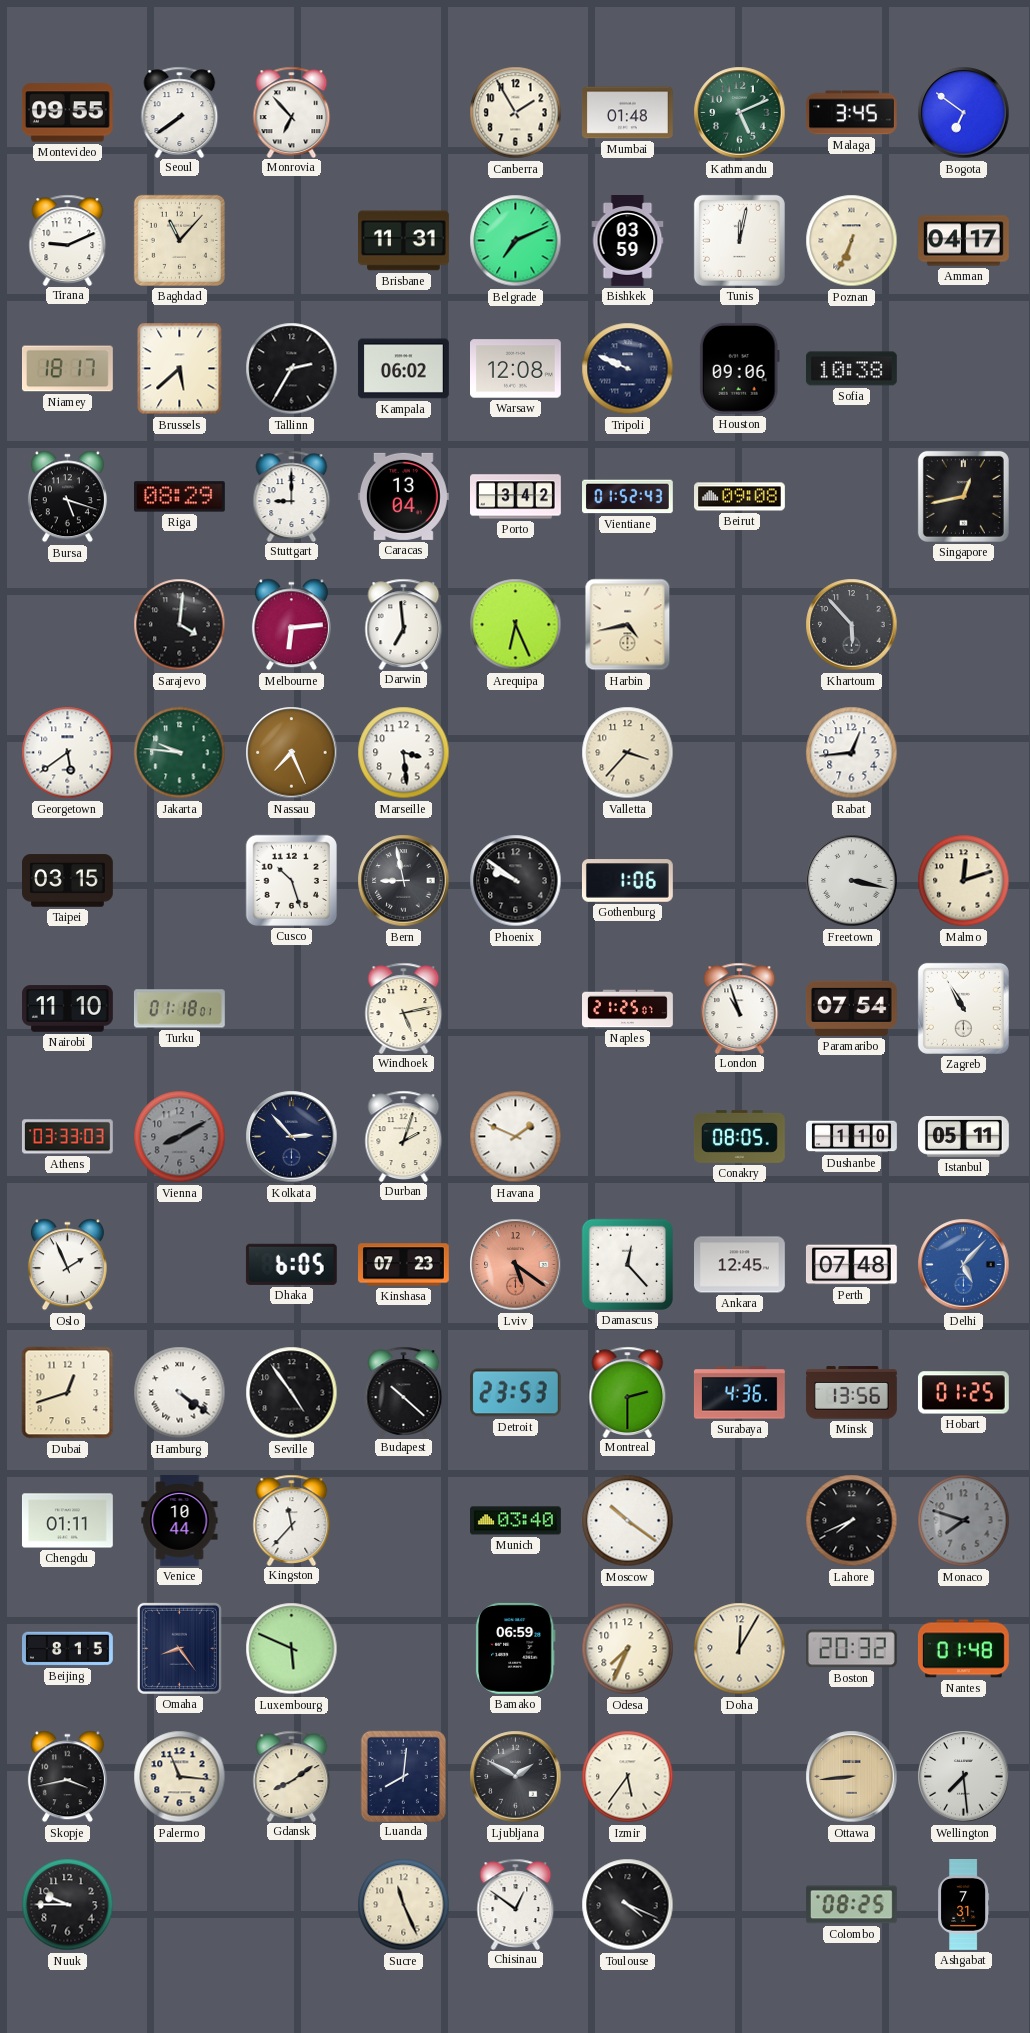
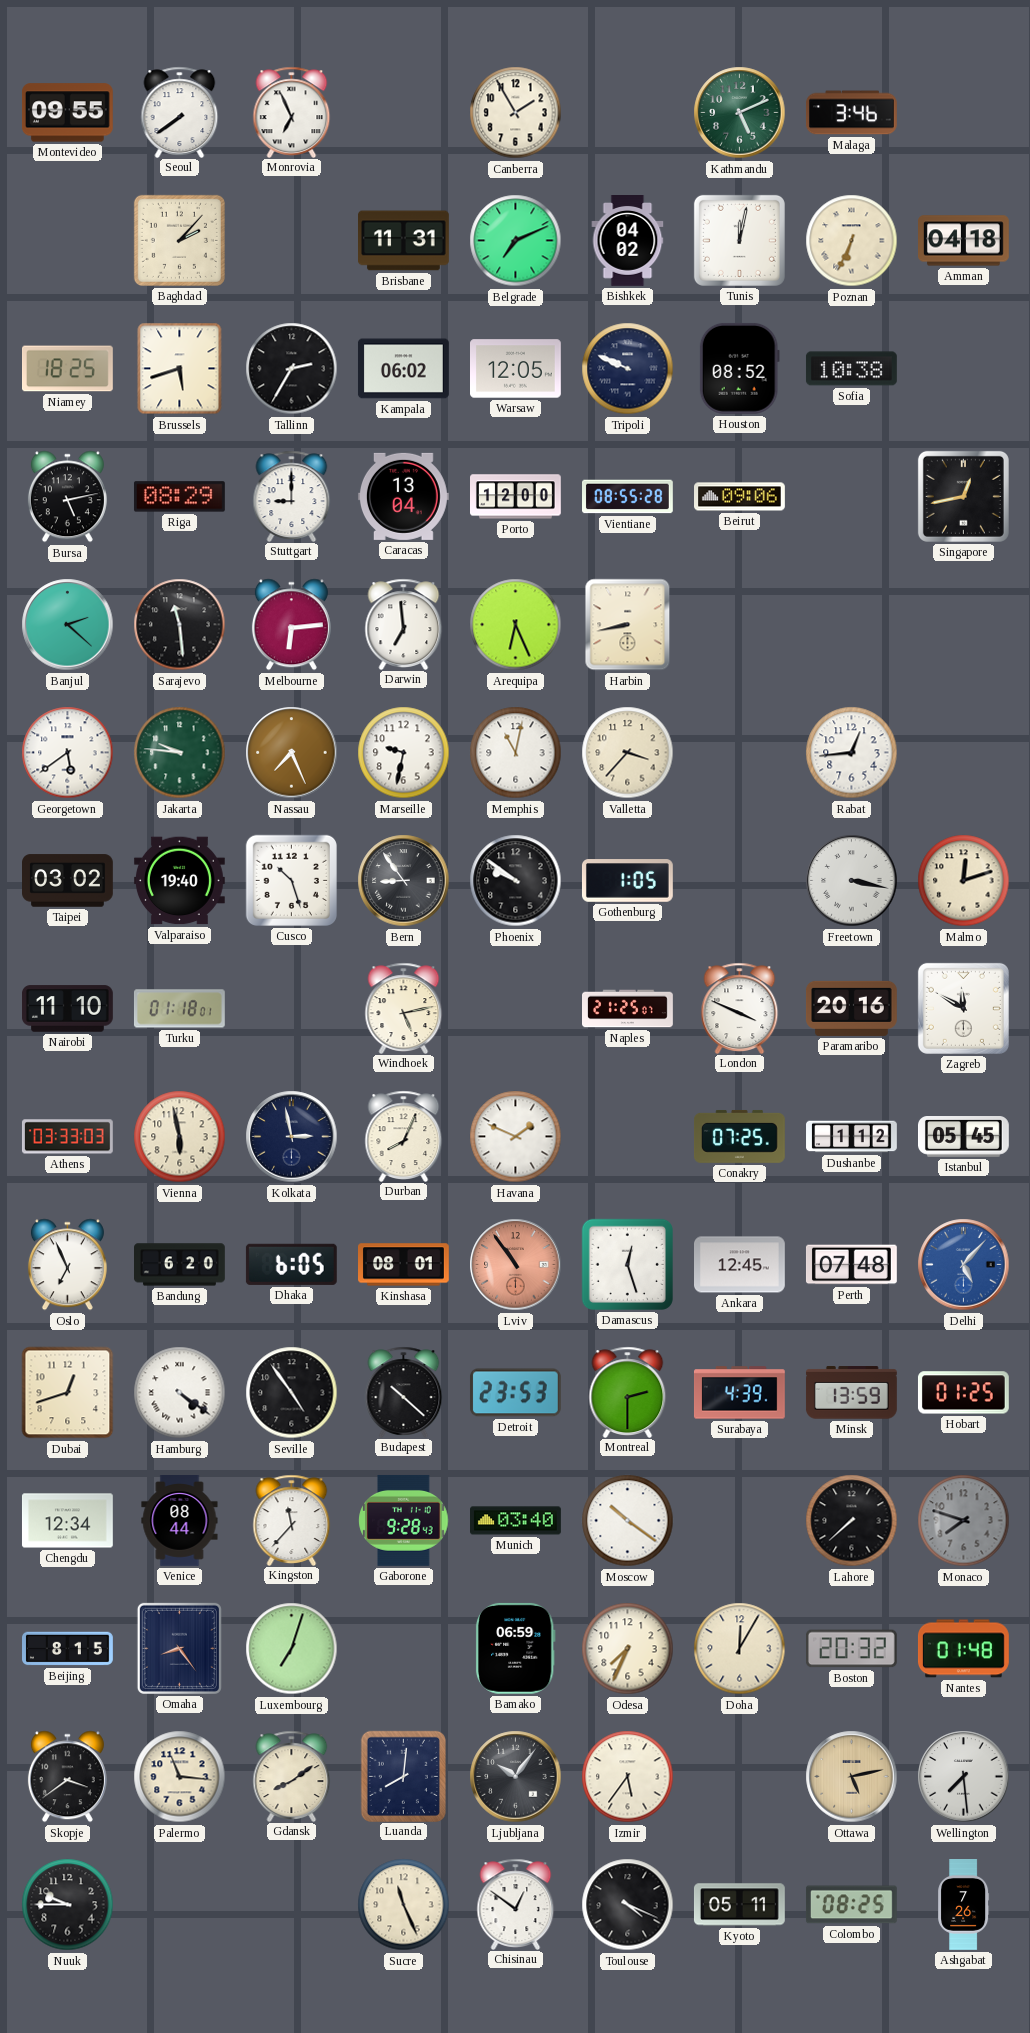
Monrovia: 6:53 -> 6:56
Mumbai: 01:48 -> none
Malaga: 3:45 -> 3:46
Bogota: 6:51 -> none
Tirana: 9:11 -> none
Baghdad: 11:07 -> 2:07
Bishkek: 03:59 -> 04:02
Amman: 04:17 -> 04:18
Niamey: 18:17 -> 18:25
Brussels: 5:38 -> 5:42
Warsaw: 12:08 -> 12:05
Houston: 09:06 -> 08:52
Bursa: 5:18 -> 5:13
Porto: 3:42 -> 12:00
Vientiane: 01:52 -> 08:55
Beirut: 09:08 -> 09:06
Banjul: none -> 2:22
Sarajevo: 4:01 -> 11:29
Harbin: 4:43 -> 8:43
Khartoum: 5:53 -> none
Marseille: 3:29 -> 9:32
Memphis: none -> 11:02
Taipei: 03:15 -> 03:02
Valparaiso: none -> 19:40
Bern: 8:58 -> 8:54
Gothenburg: 1:06 -> 1:05
London: 10:57 -> 3:49
Paramaribo: 07:54 -> 20:16
Zagreb: 10:55 -> 11:50
Vienna: 8:10 -> 5:58
Vienna dial: grey -> cream
Kolkata: 2:53 -> 2:58
Durban: 2:03 -> 8:04
Conakry: 08:05 -> 07:25
Dushanbe: 1:10 -> 1:12
Istanbul: 05:11 -> 05:45
Oslo: 1:56 -> 6:56
Bandung: none -> 6:20
Kinshasa: 07:23 -> 08:01
Lviv: 5:21 -> 10:54
Damascus: 12:23 -> 12:27
Surabaya: 4:36 -> 4:39
Minsk: 13:56 -> 13:59
Chengdu: 01:11 -> 12:34
Venice: 10:44 -> 08:44
Gaborone: none -> 9:28
Lahore: 7:41 -> 7:38
Luxembourg: 5:49 -> 7:03
Skopje: 3:43 -> 3:39
Ljubljana: 1:50 -> 10:06
Ottawa: 8:44 -> 5:13
Kyoto: none -> 05:11
Ashgabat: 7:31 -> 7:26
